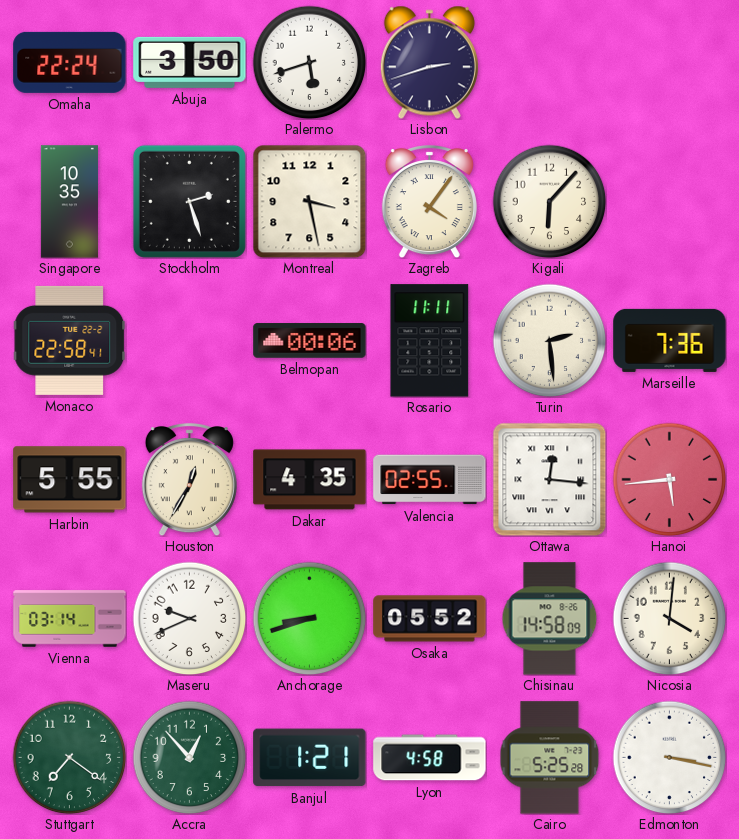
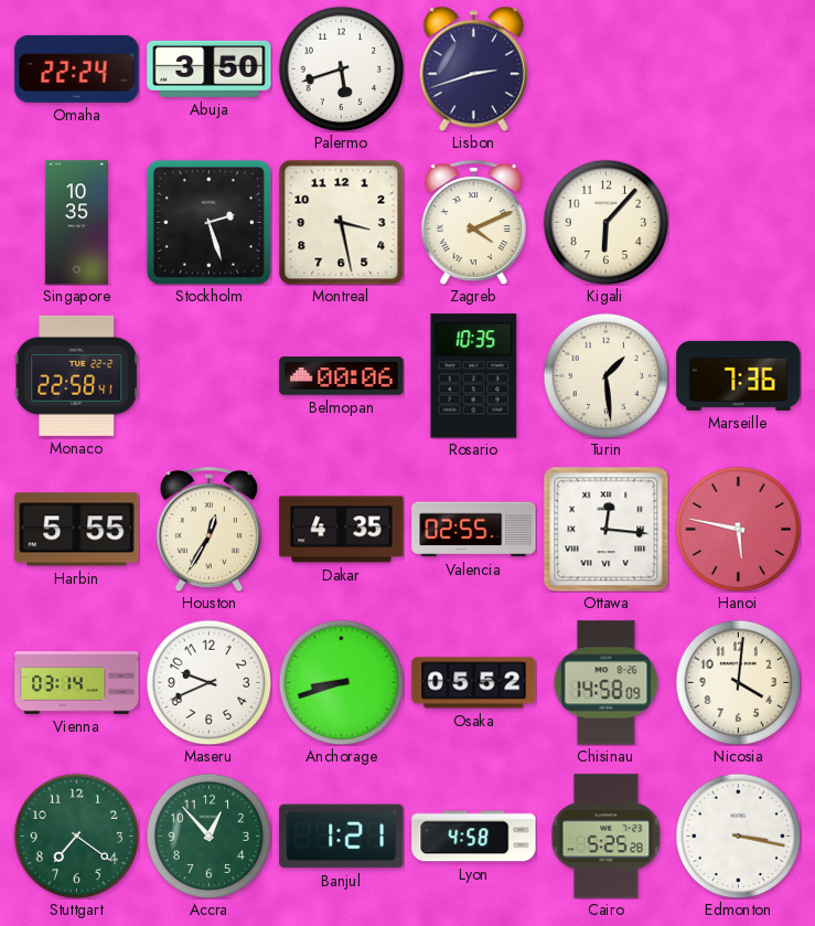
Zagreb: 4:06 -> 4:11
Rosario: 11:11 -> 10:35
Turin: 2:29 -> 1:29
Hanoi: 5:44 -> 5:47
